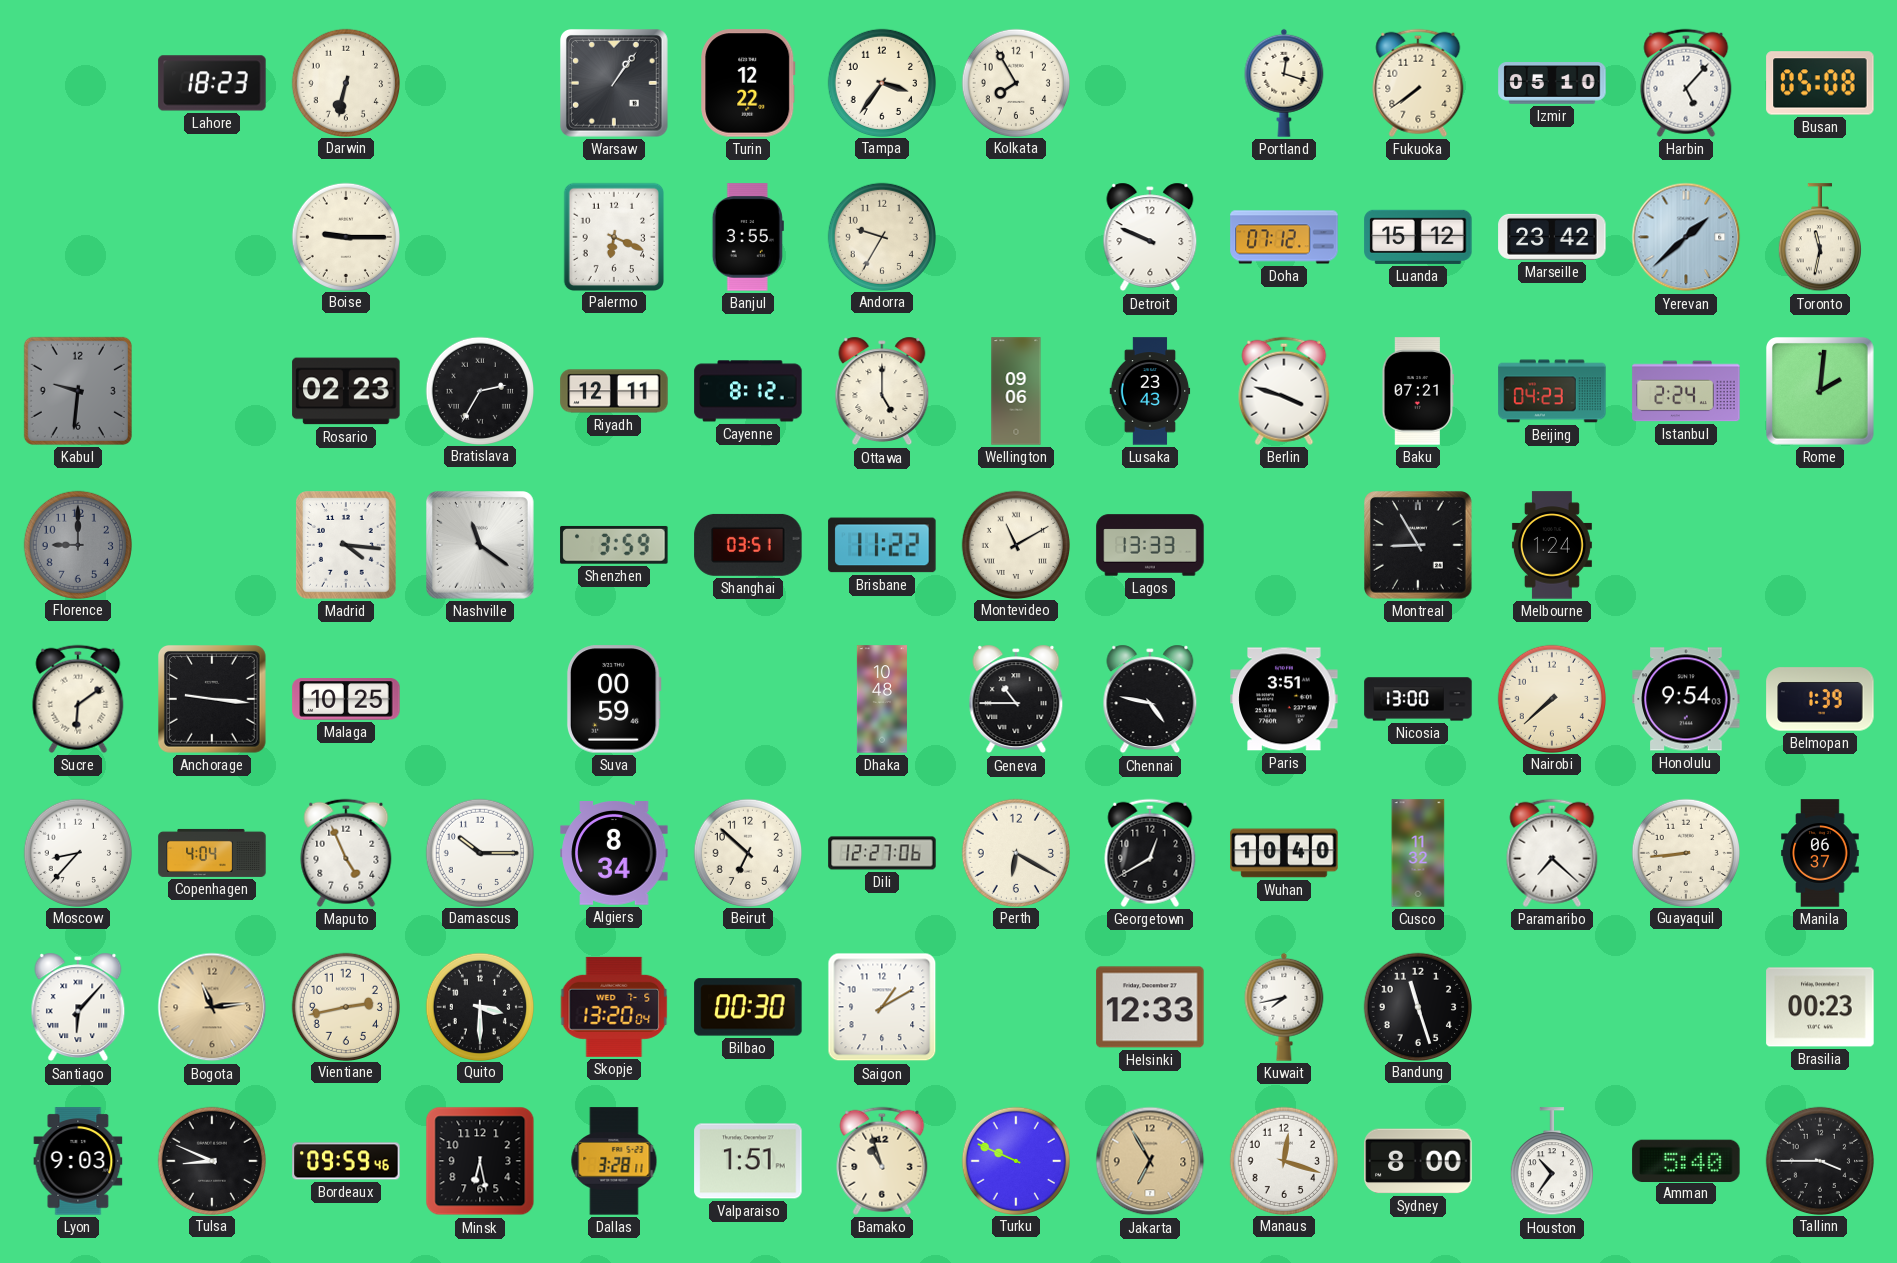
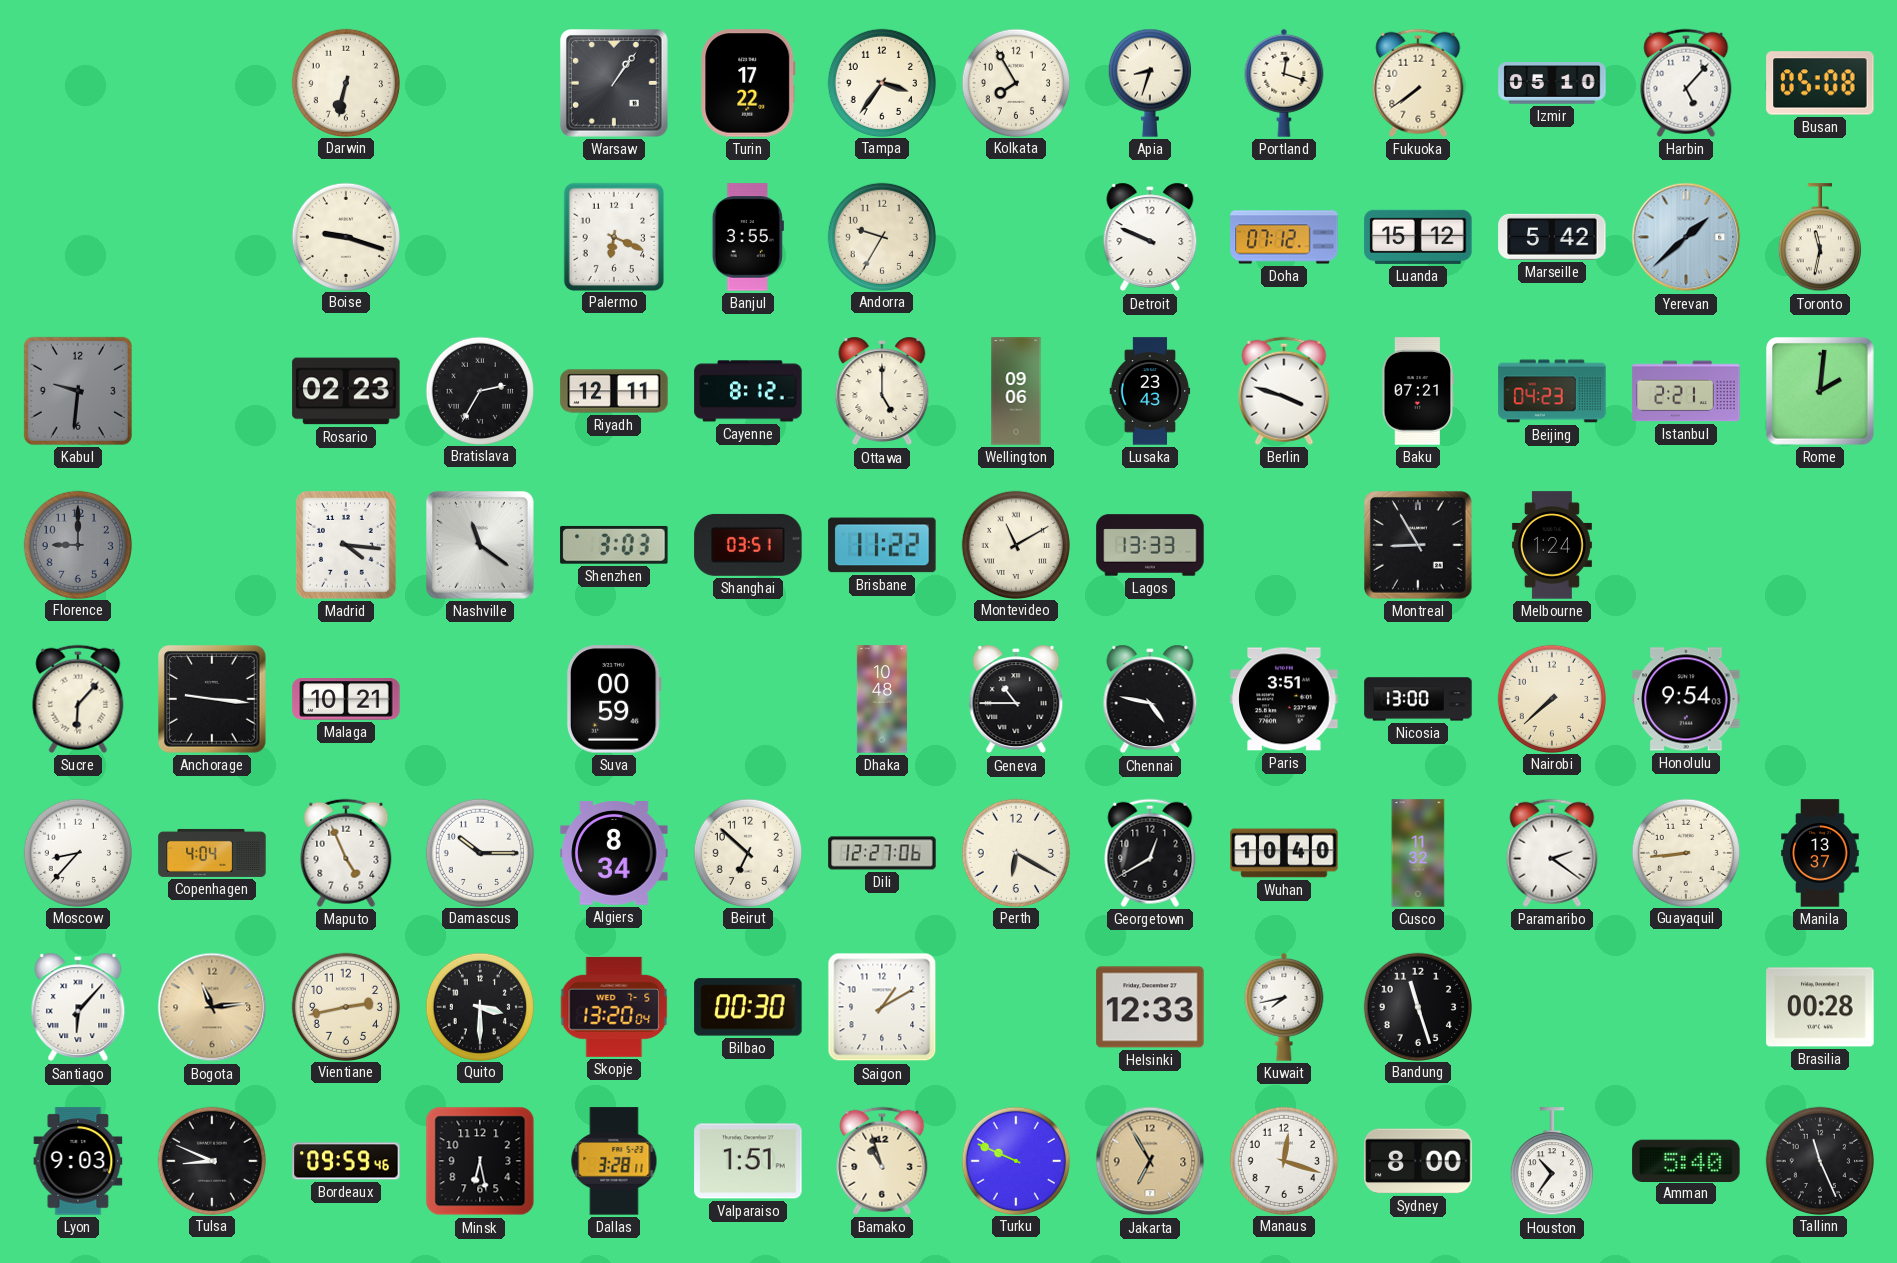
Lahore: 18:23 -> none
Turin: 12:22 -> 17:22
Apia: none -> 8:33
Boise: 9:15 -> 9:18
Marseille: 23:42 -> 5:42
Istanbul: 2:24 -> 2:21
Shenzhen: 3:59 -> 3:03
Sucre: 6:09 -> 6:07
Malaga: 10:25 -> 10:21
Belmopan: 1:39 -> none
Paramaribo: 7:22 -> 2:21
Manila: 06:37 -> 13:37
Brasilia: 00:23 -> 00:28
Tallinn: 3:45 -> 11:26
